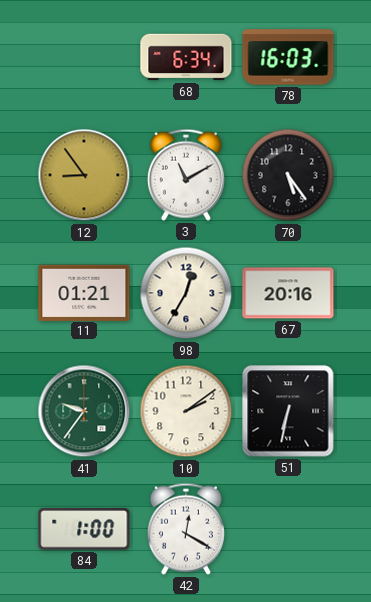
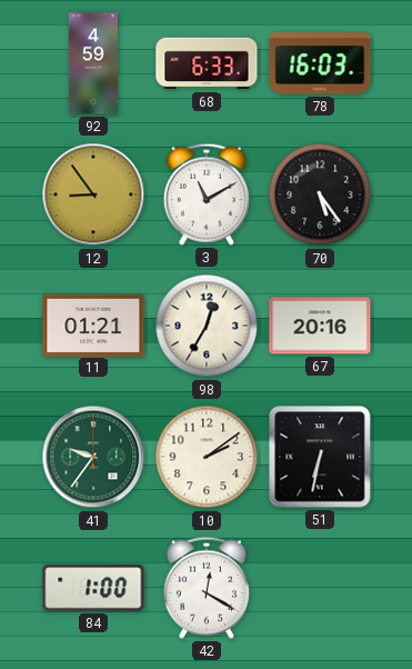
92: none -> 4:59
68: 6:34 -> 6:33
